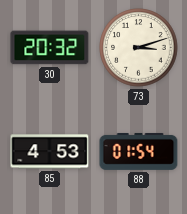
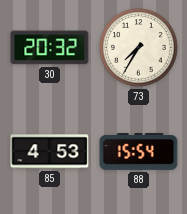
73: 3:12 -> 7:35
88: 01:54 -> 15:54
